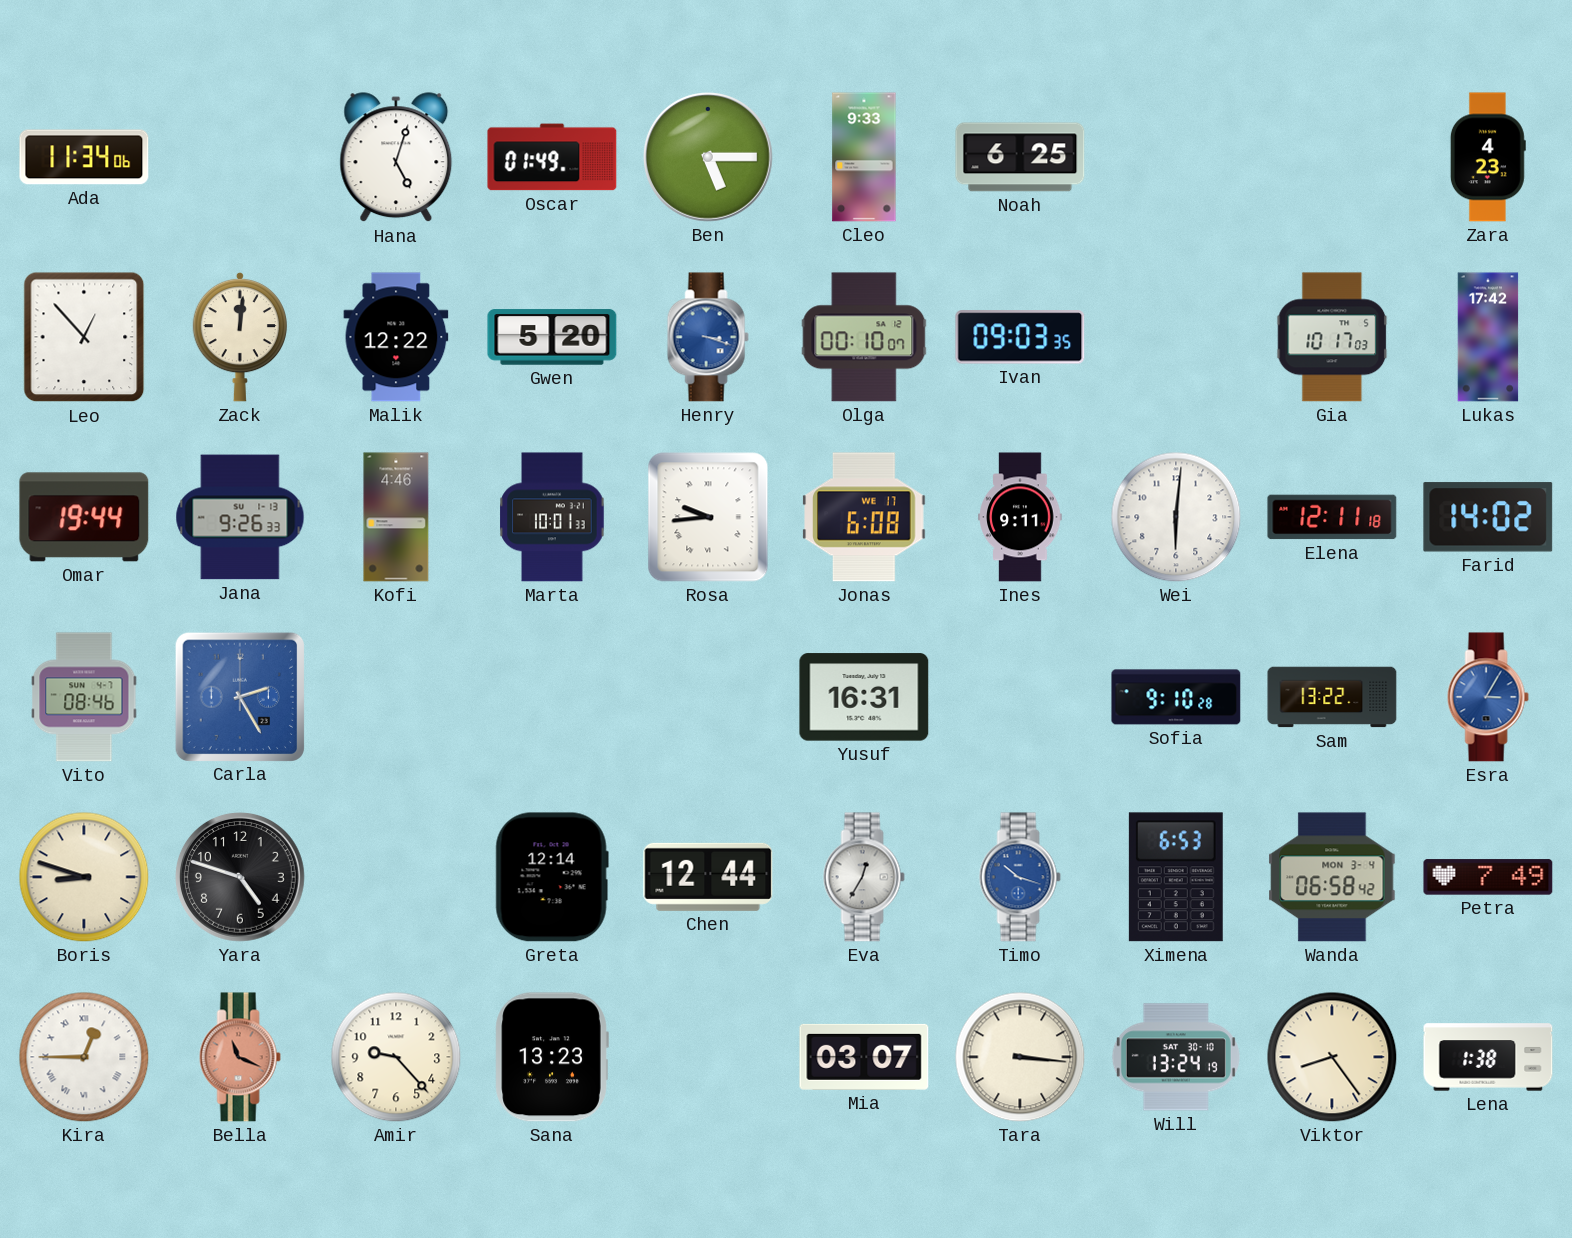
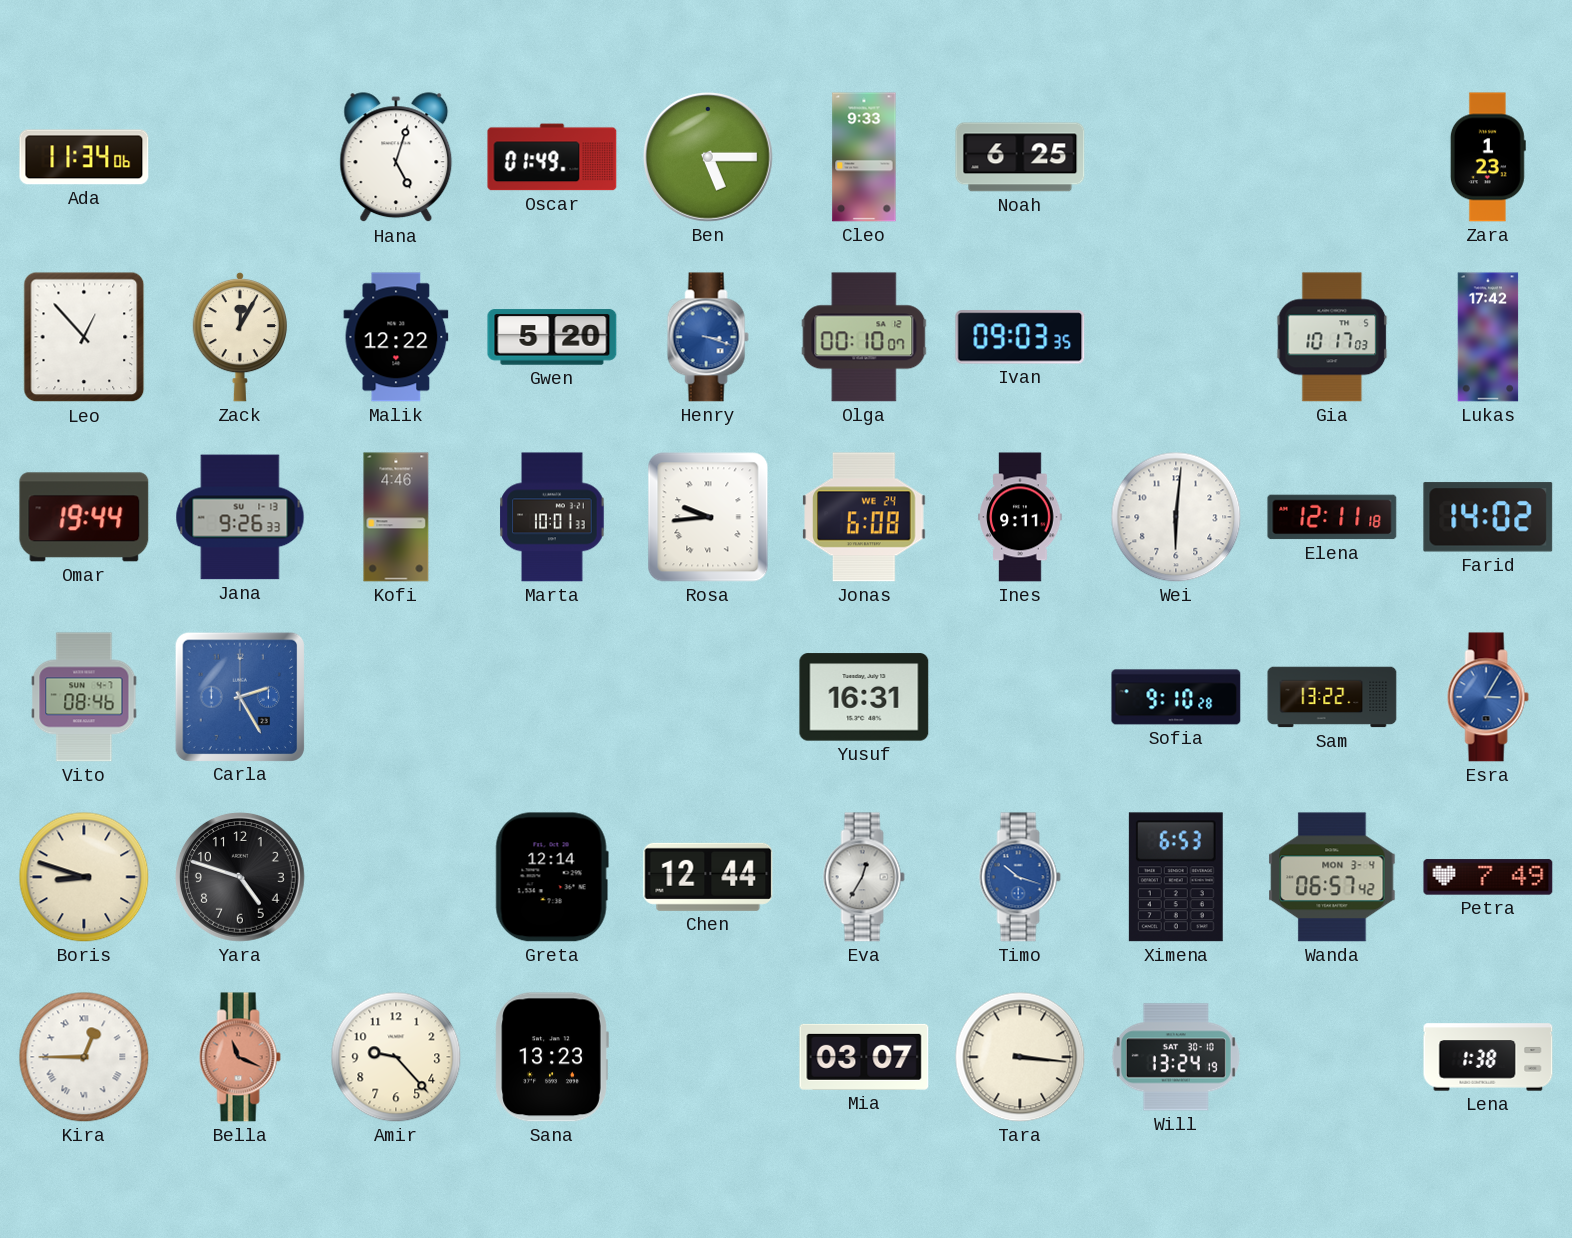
Zara: 4:23 -> 1:23
Zack: 12:01 -> 12:05
Jonas date: WE 17 -> WE 24
Wanda: 06:58 -> 06:57
Viktor: 8:24 -> none
